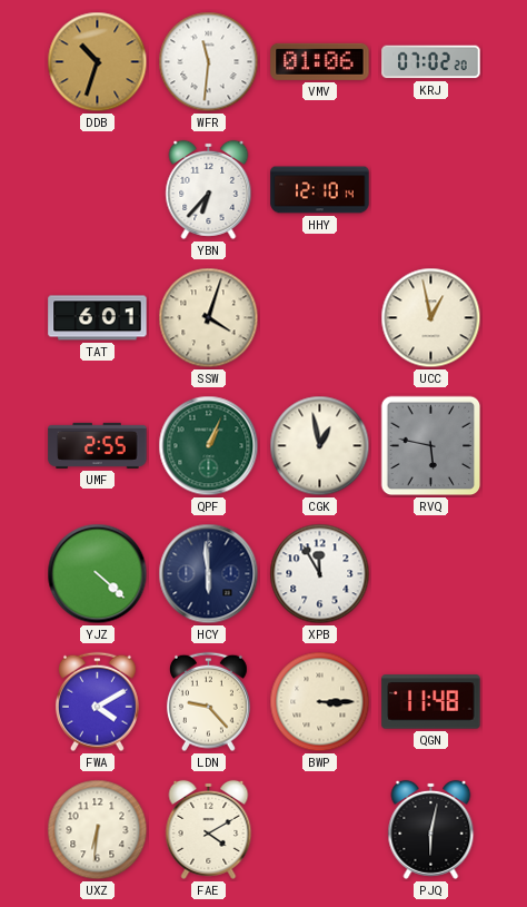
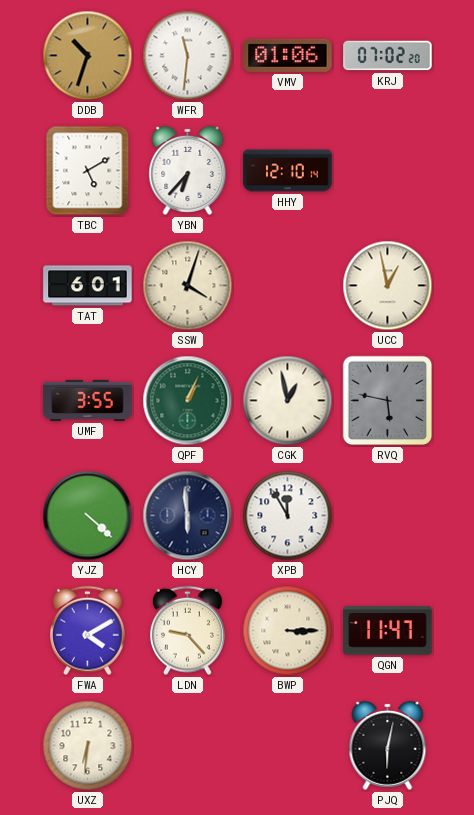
TBC: none -> 5:10
UMF: 2:55 -> 3:55
QGN: 11:48 -> 11:47
FAE: 4:10 -> none
